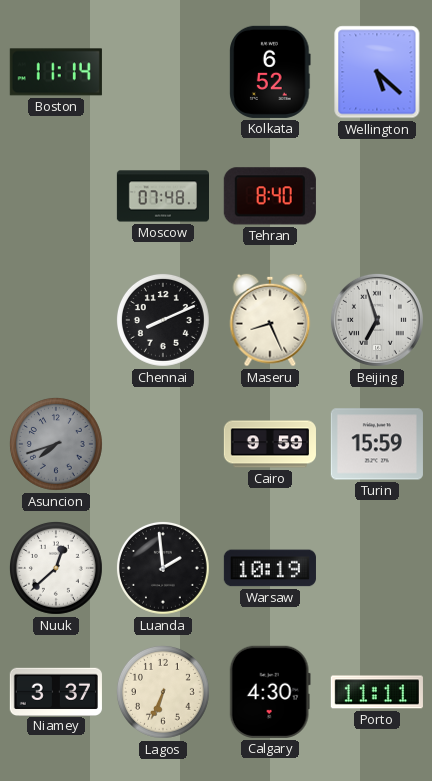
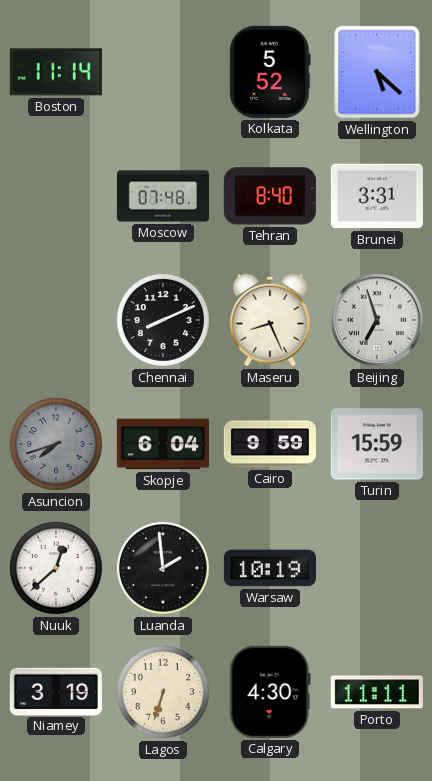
Kolkata: 6:52 -> 5:52
Brunei: none -> 3:31
Skopje: none -> 6:04
Niamey: 3:37 -> 3:19
Lagos: 6:34 -> 6:33
